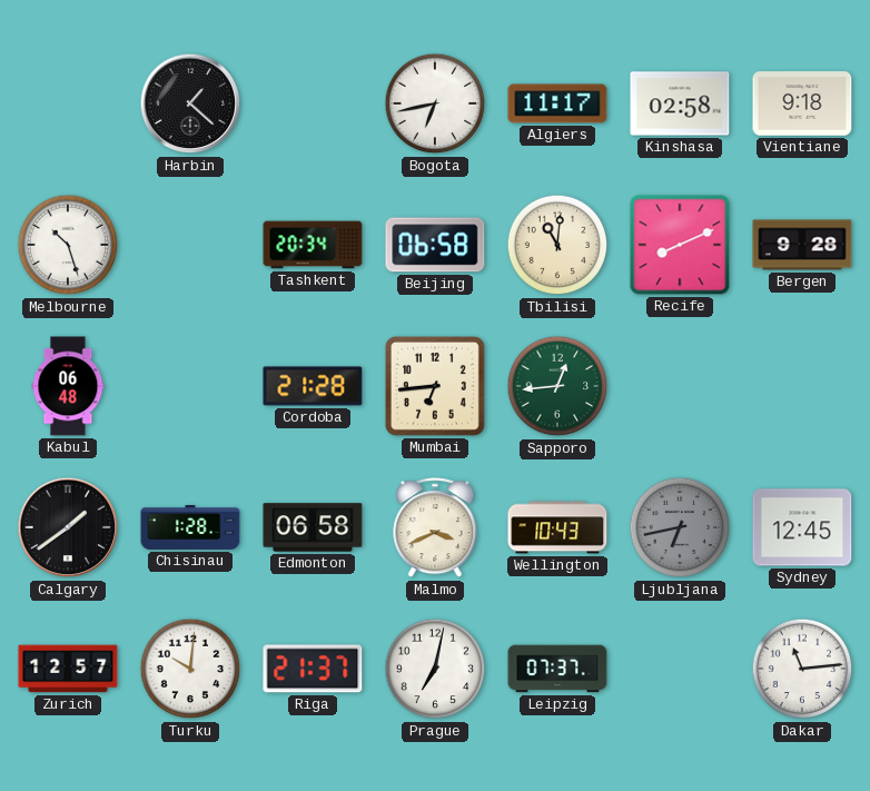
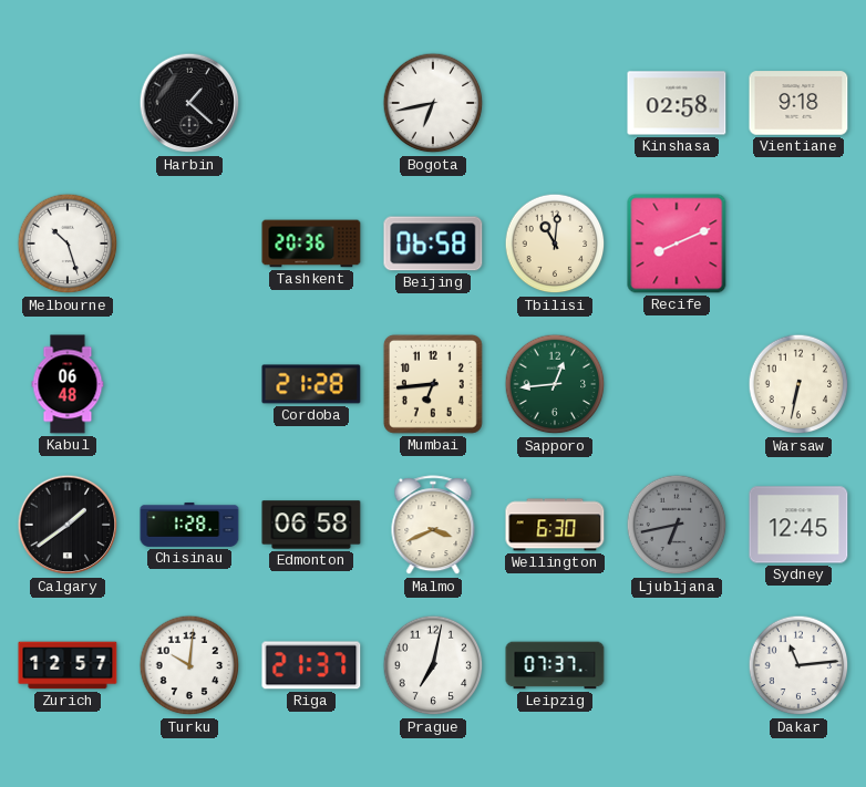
Algiers: 11:17 -> none
Tashkent: 20:34 -> 20:36
Bergen: 9:28 -> none
Warsaw: none -> 6:32
Wellington: 10:43 -> 6:30
